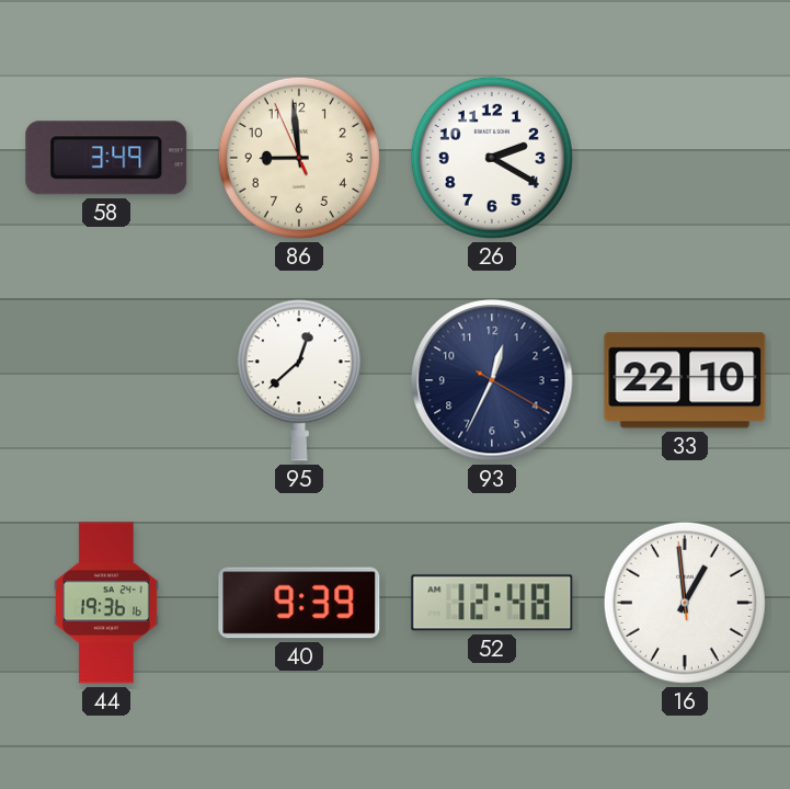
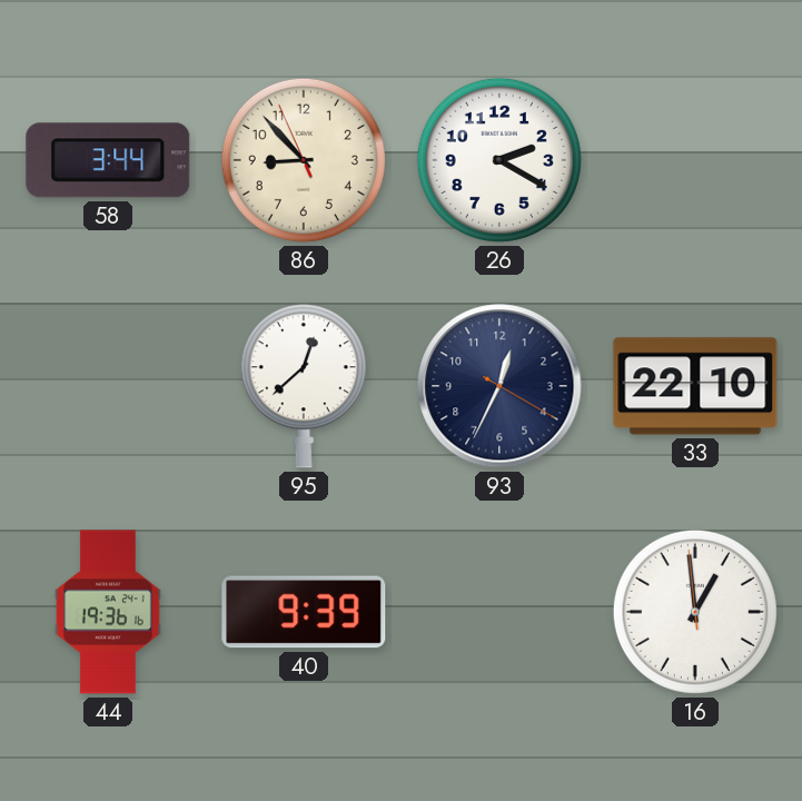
58: 3:49 -> 3:44
86: 8:58 -> 8:52
52: 12:48 -> none
